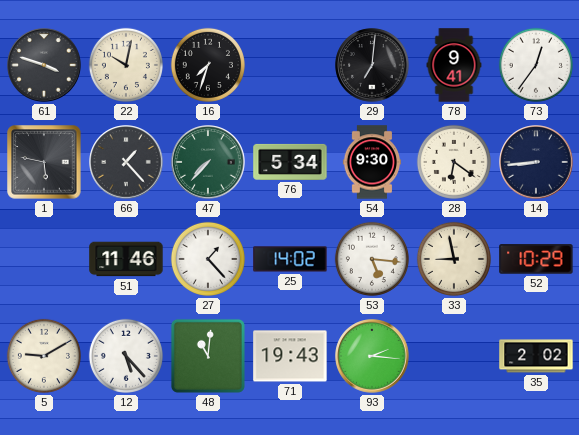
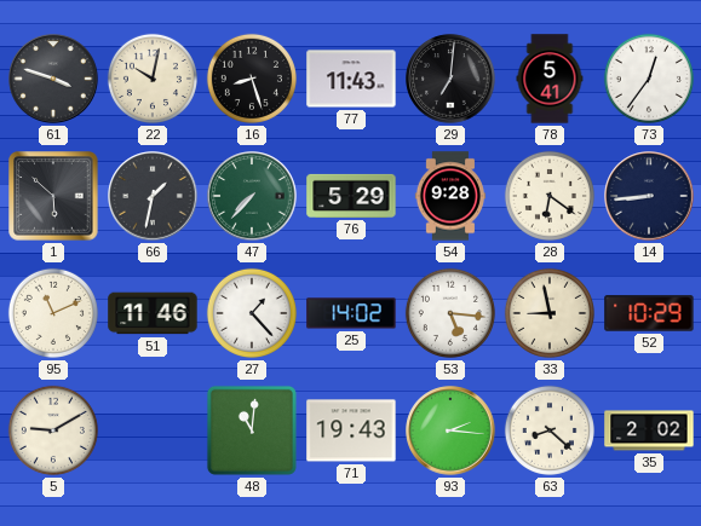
16: 7:33 -> 8:27
77: none -> 11:43
78: 9:41 -> 5:41
1: 5:47 -> 5:52
66: 1:23 -> 1:32
76: 5:34 -> 5:29
54: 9:30 -> 9:28
95: none -> 11:11
12: 5:23 -> none
63: none -> 8:22
